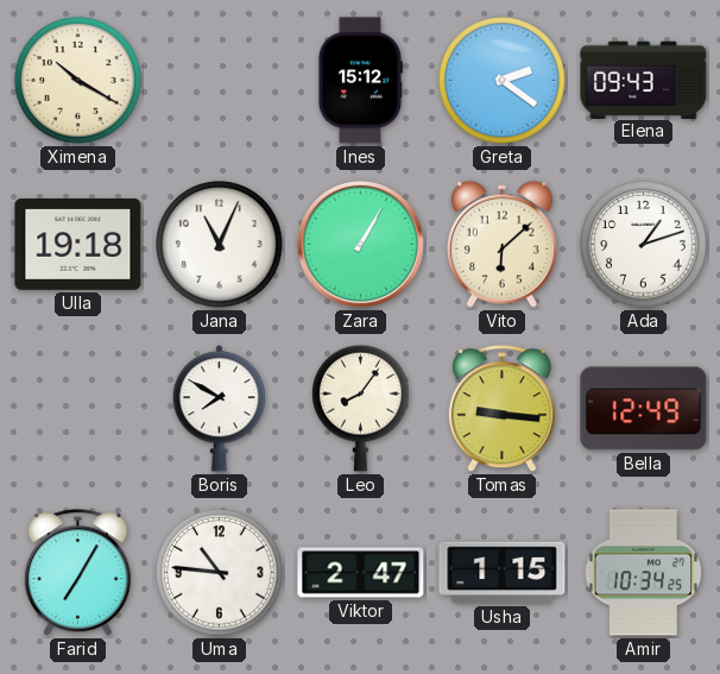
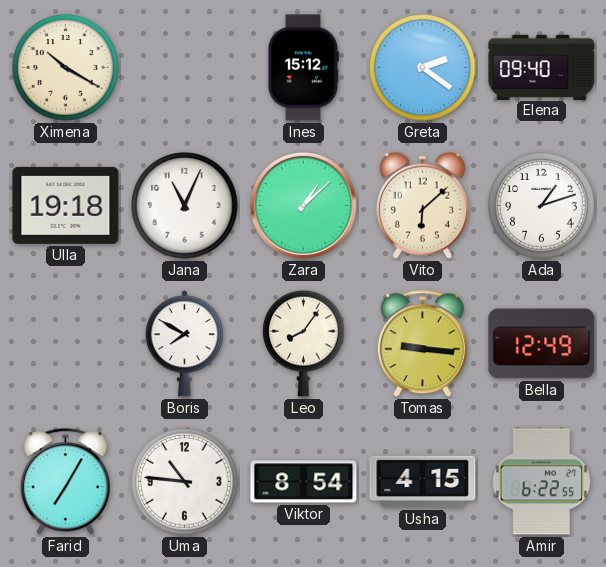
Elena: 09:43 -> 09:40
Zara: 1:05 -> 1:08
Viktor: 2:47 -> 8:54
Usha: 1:15 -> 4:15
Amir: 10:34 -> 6:22
